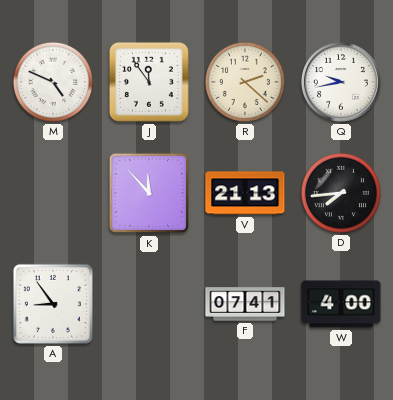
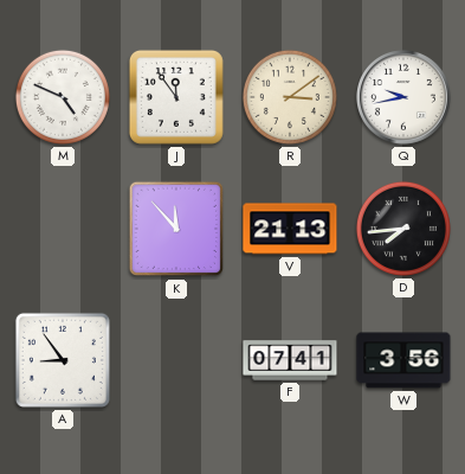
R: 2:22 -> 3:09
W: 4:00 -> 3:56
